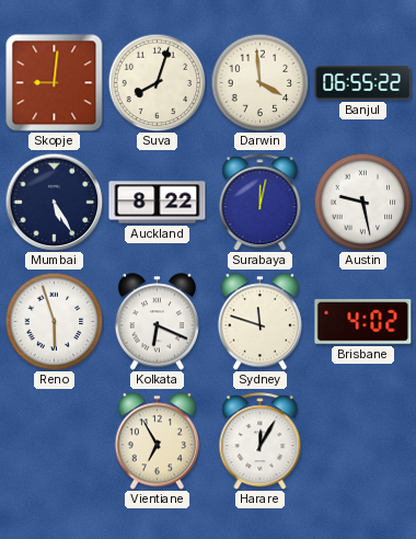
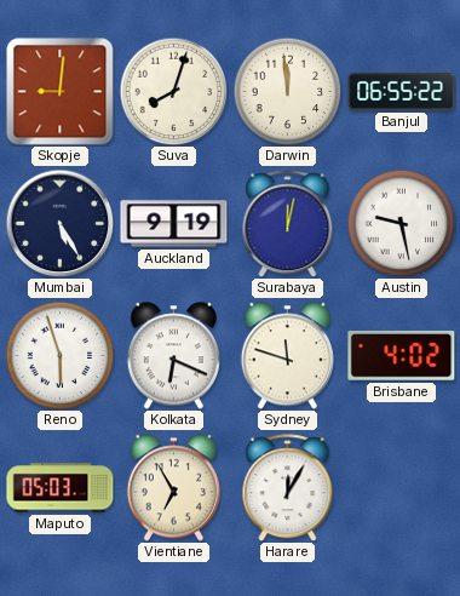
Darwin: 3:59 -> 11:59
Auckland: 8:22 -> 9:19
Maputo: none -> 05:03
